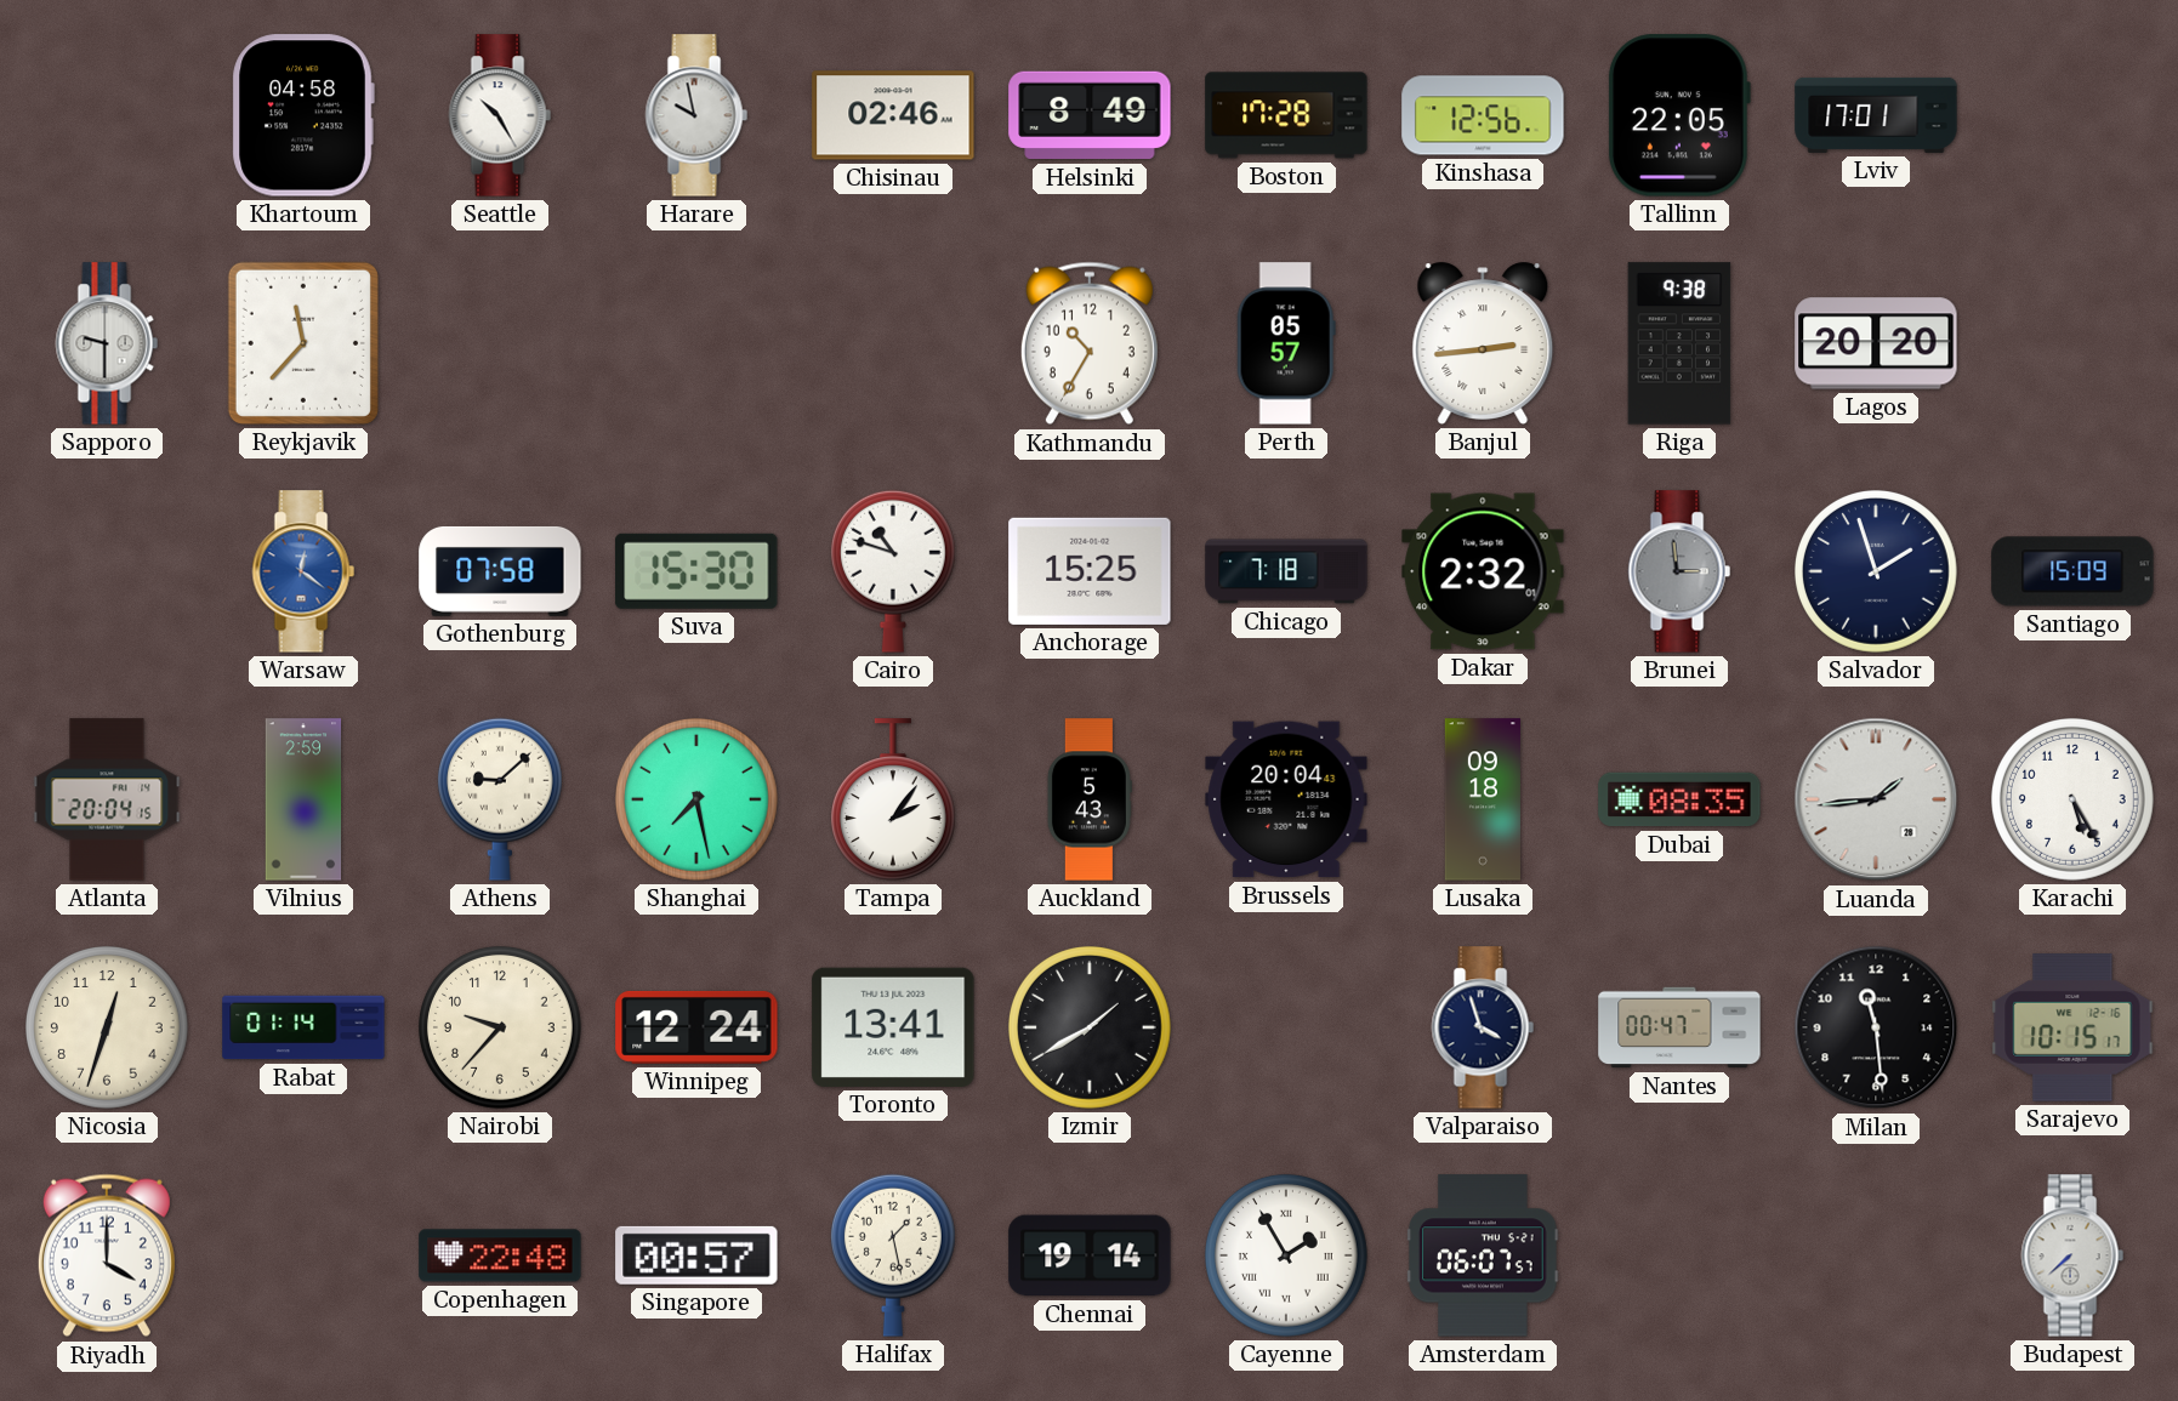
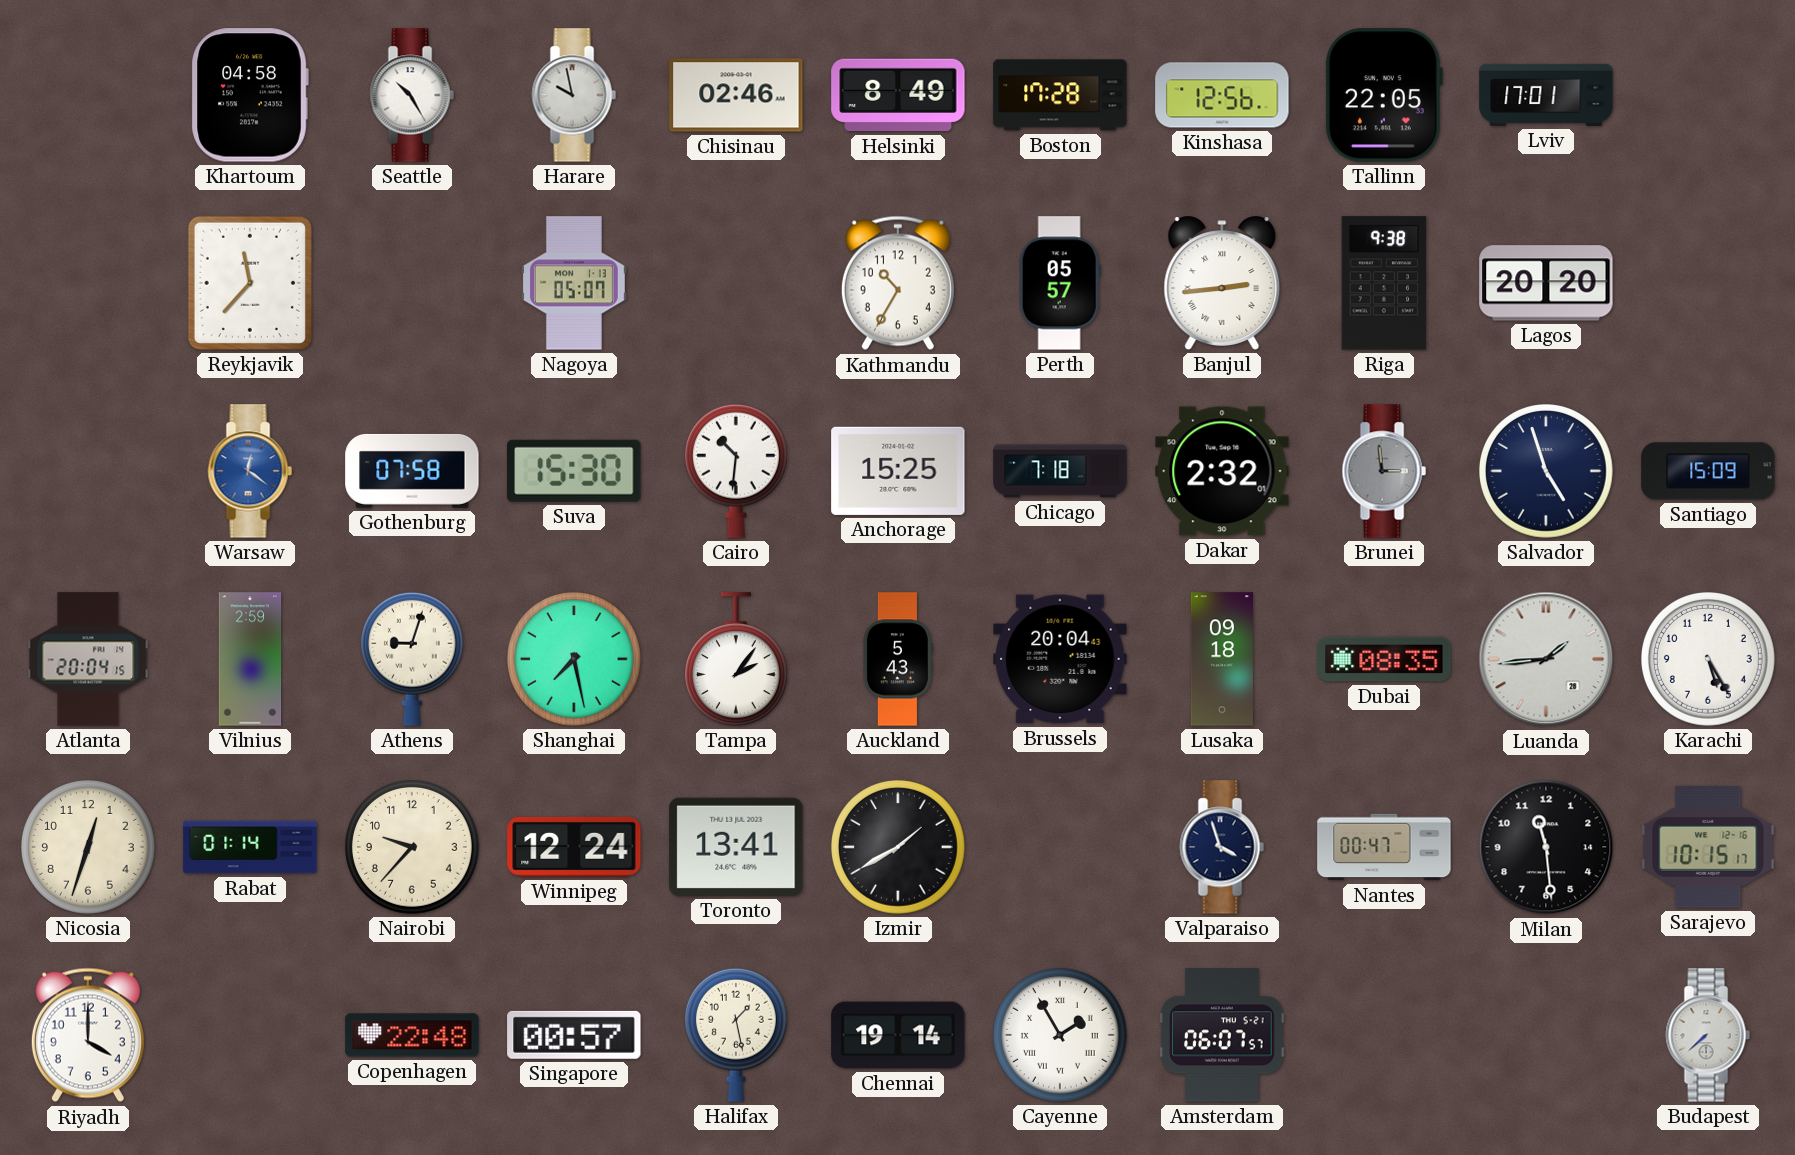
Sapporo: 9:30 -> none
Nagoya: none -> 05:07
Cairo: 10:48 -> 10:31
Salvador: 1:57 -> 4:57
Athens: 9:08 -> 9:03
